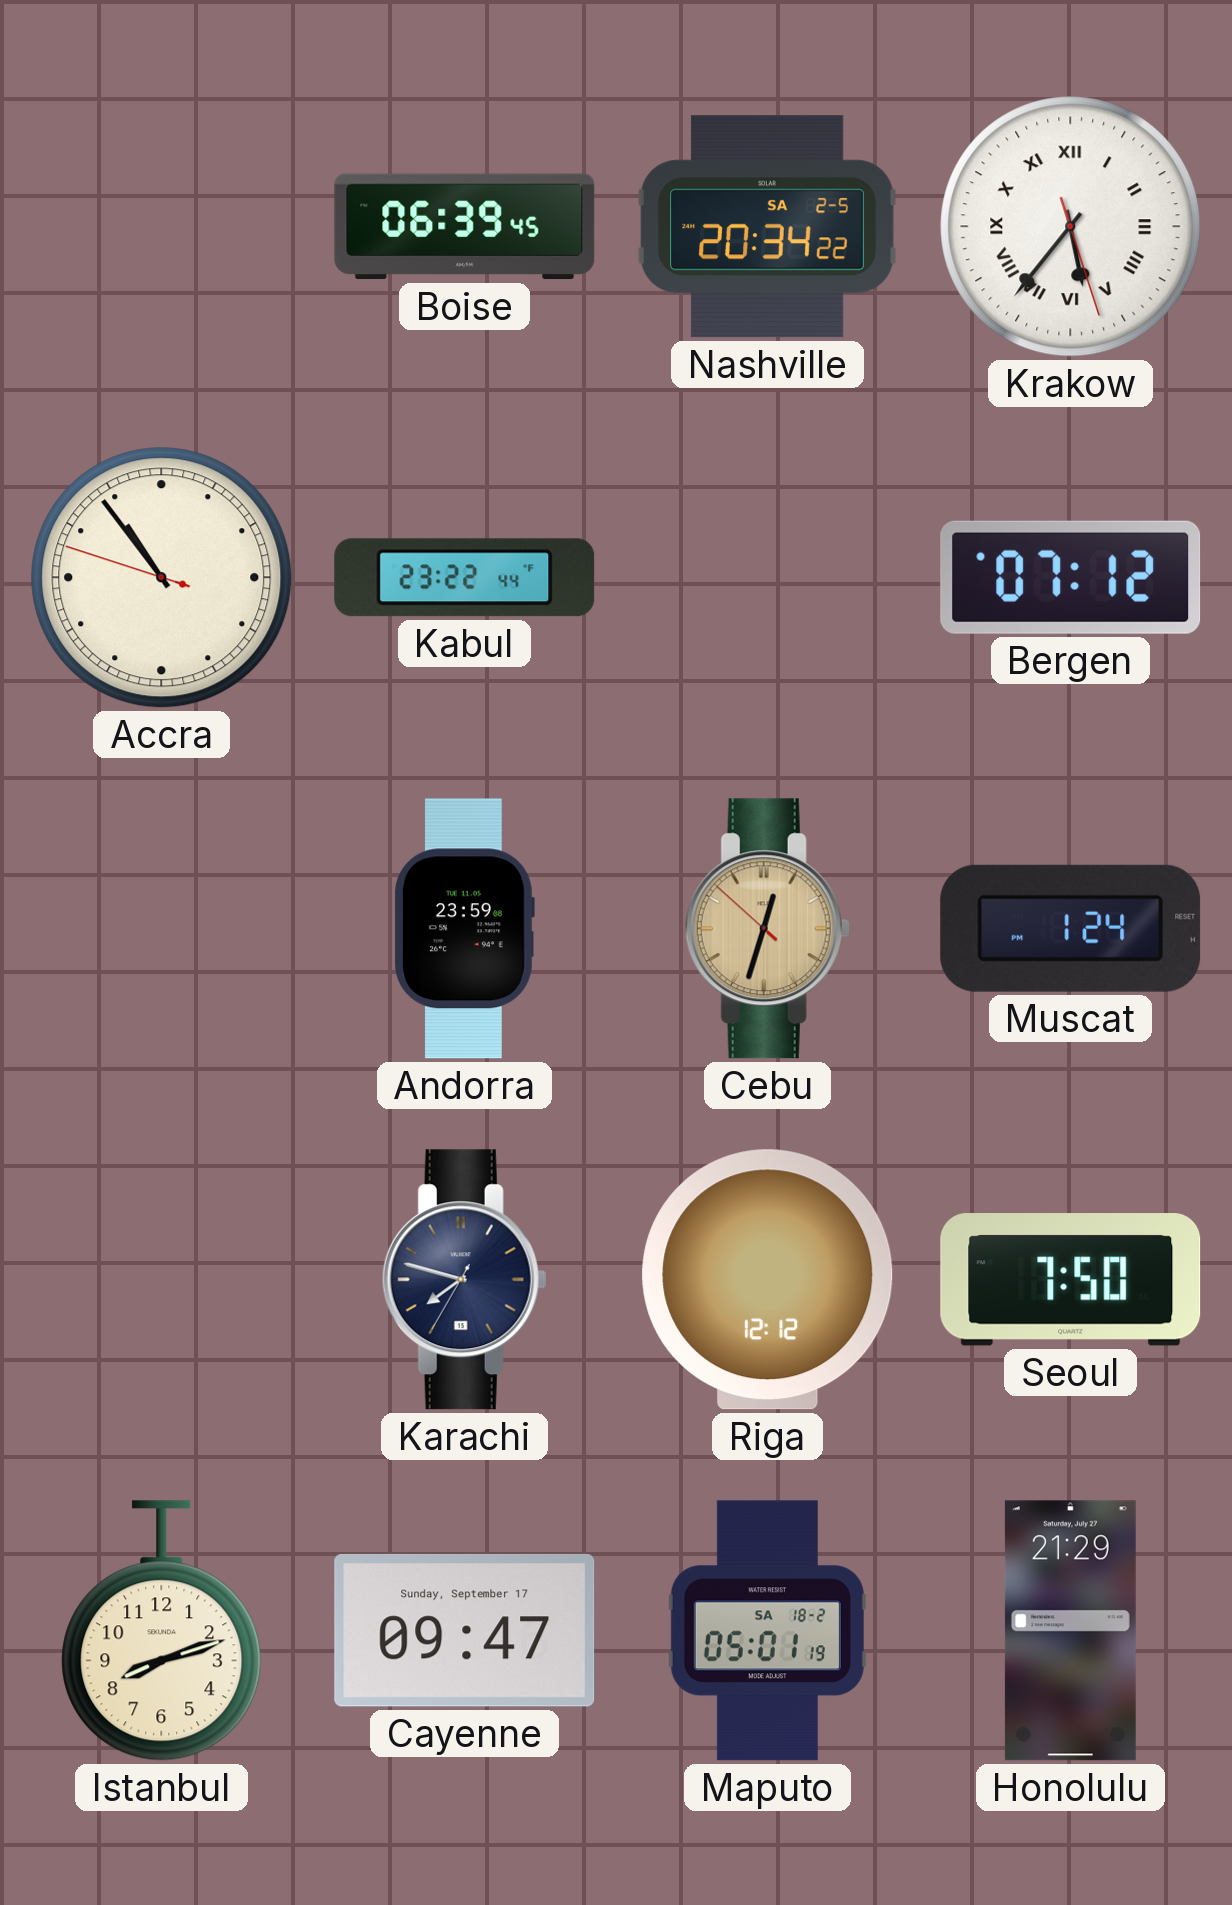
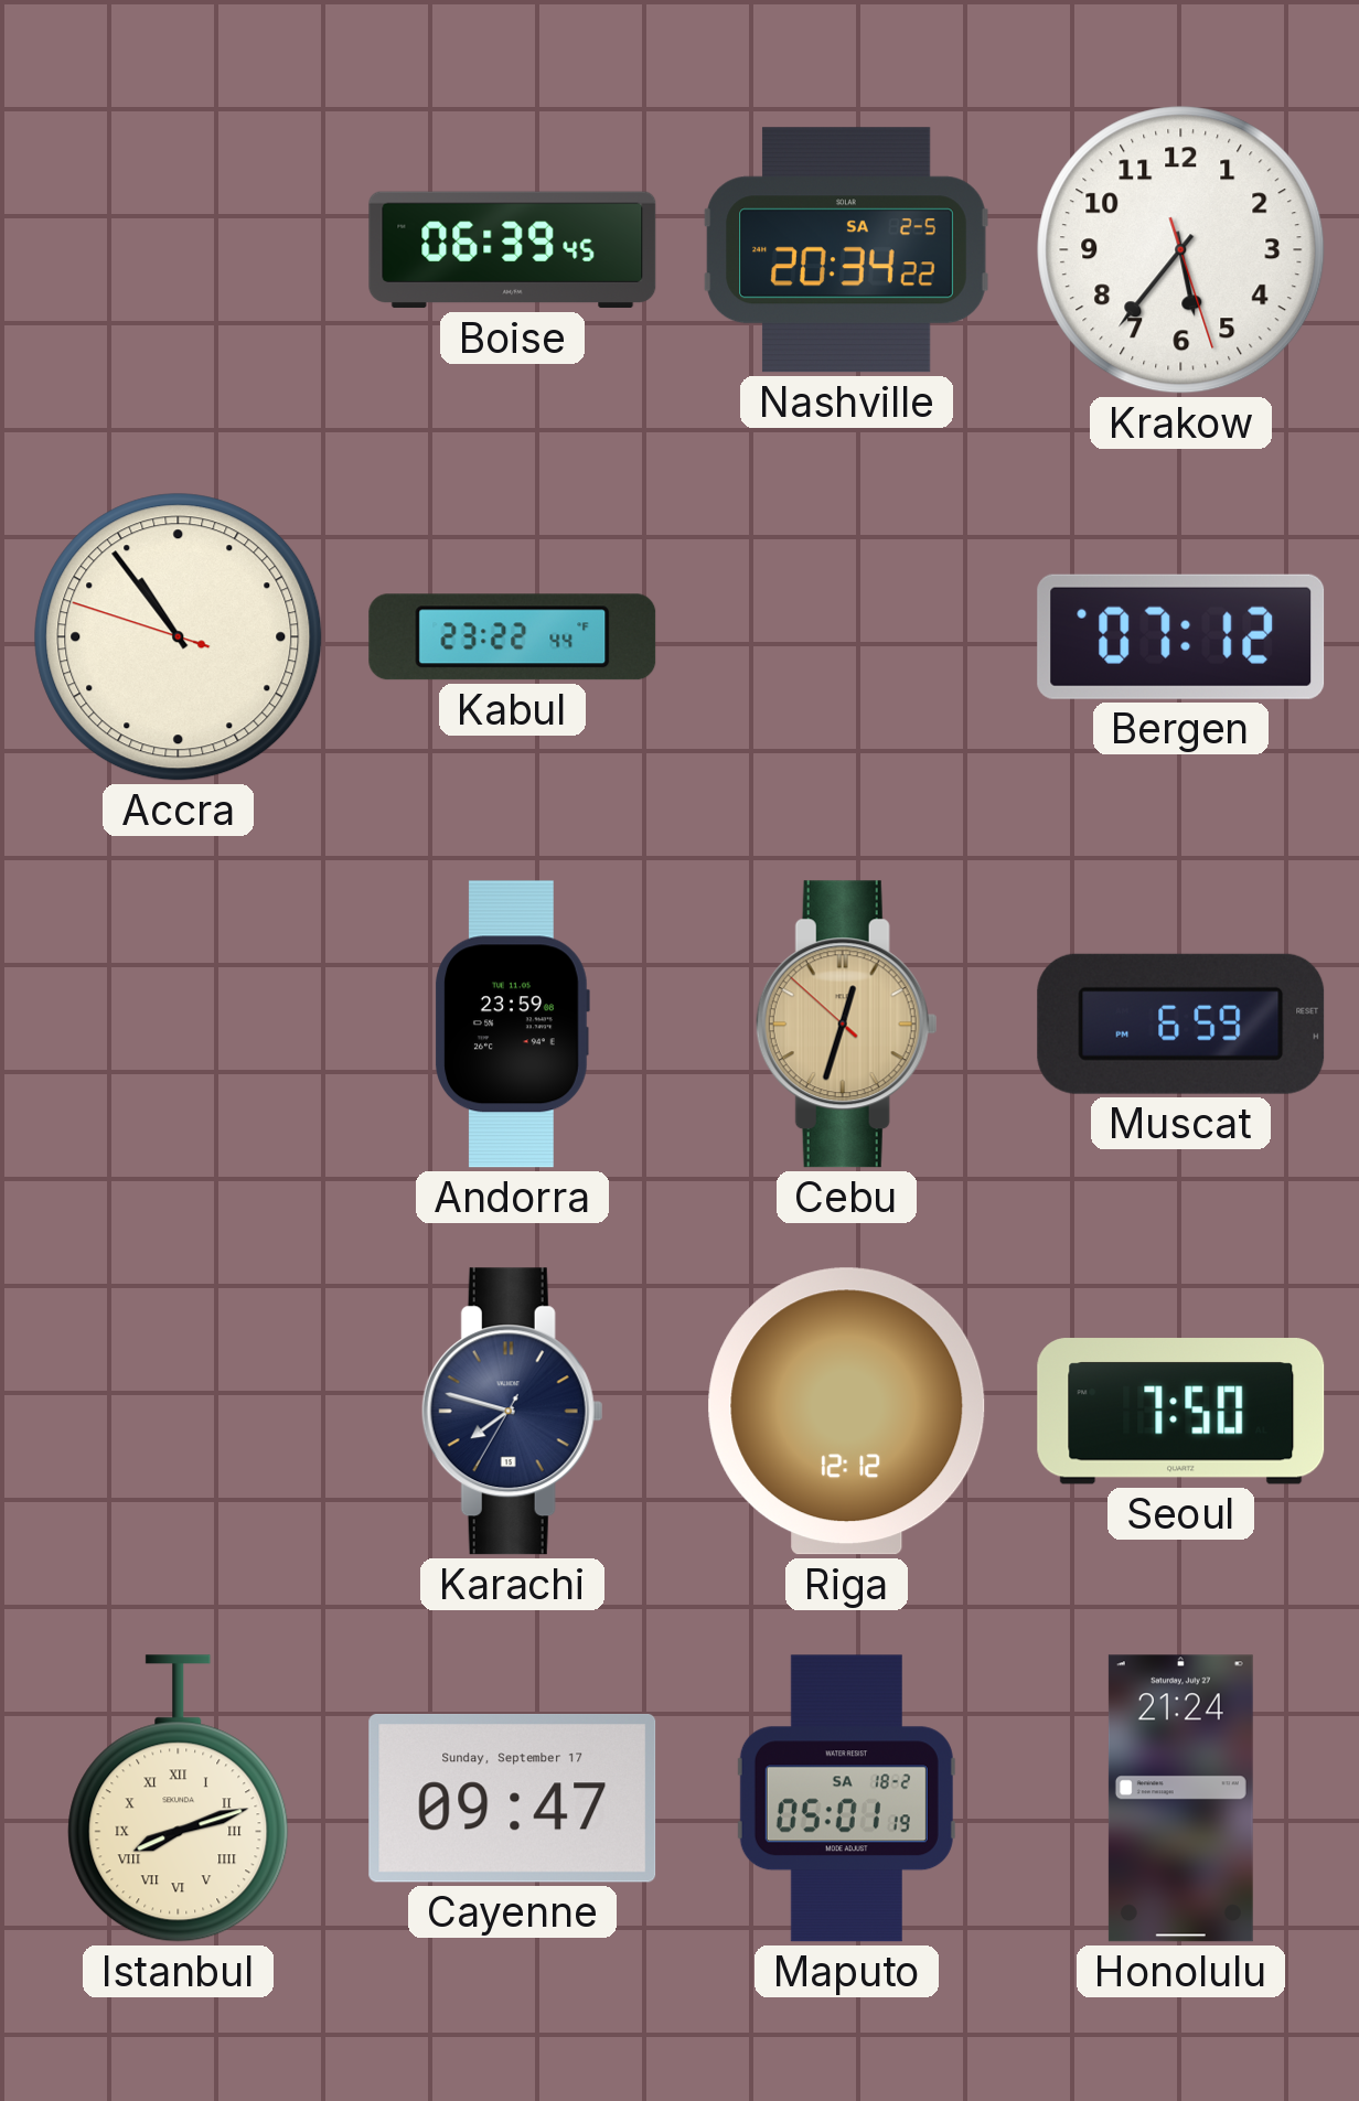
Krakow numerals: Roman -> Arabic
Muscat: 1:24 -> 6:59
Istanbul numerals: Arabic -> Roman
Honolulu: 21:29 -> 21:24
